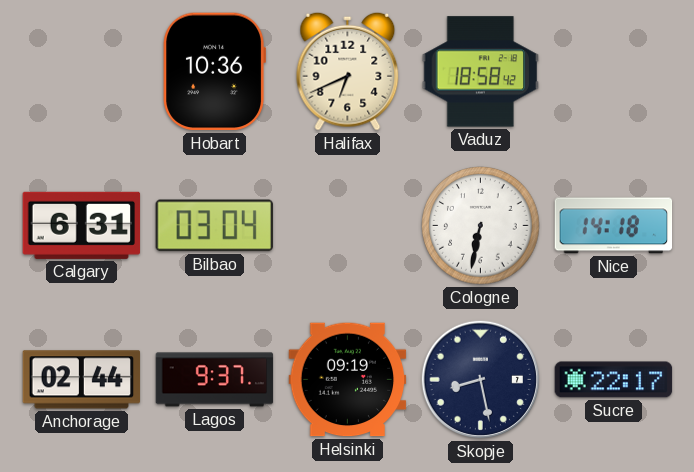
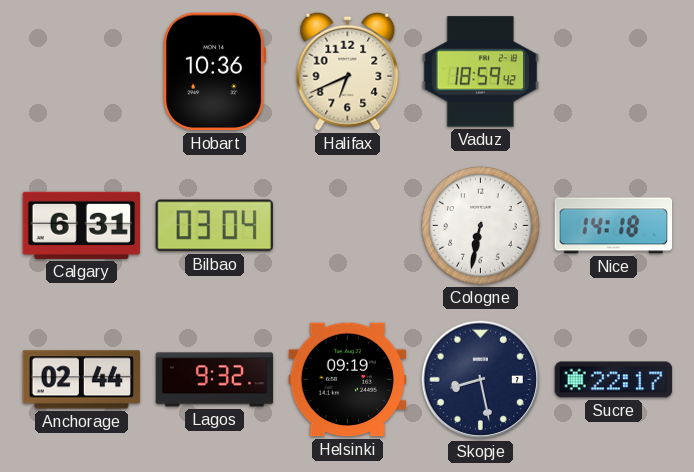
Vaduz: 18:58 -> 18:59
Lagos: 9:37 -> 9:32
